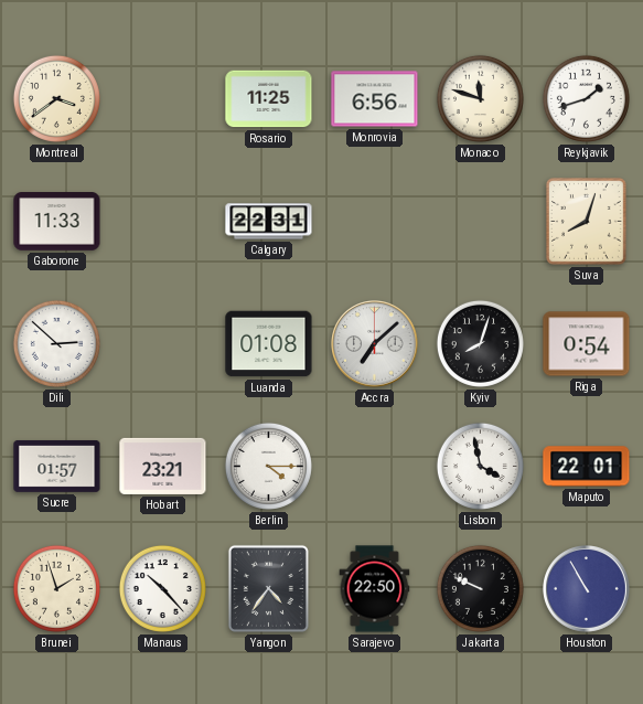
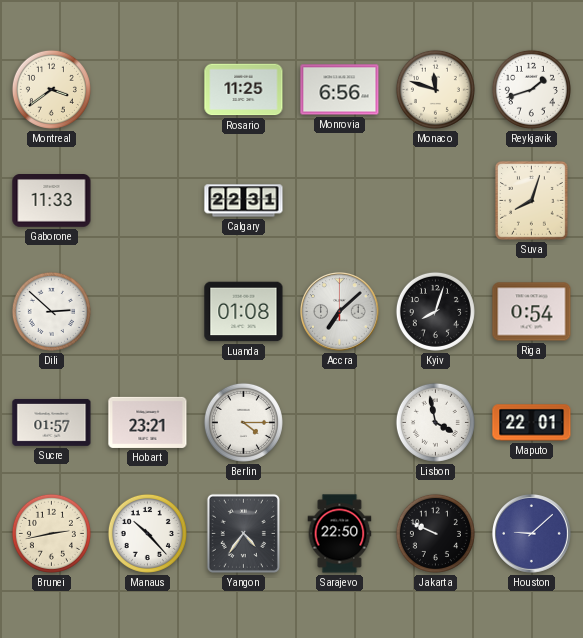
Brunei: 1:57 -> 2:43
Houston: 10:55 -> 9:08
